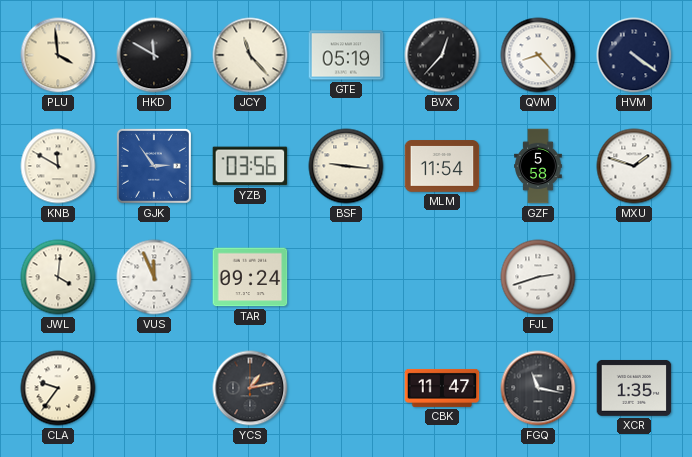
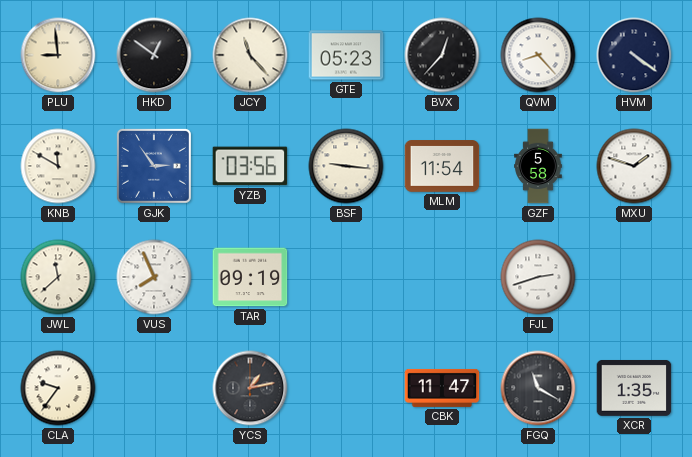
PLU: 3:59 -> 8:59
HKD: 11:50 -> 12:51
GTE: 05:19 -> 05:23
JWL: 4:01 -> 11:38
VUS: 11:56 -> 7:56
TAR: 09:24 -> 09:19
FGQ: 11:17 -> 11:20
